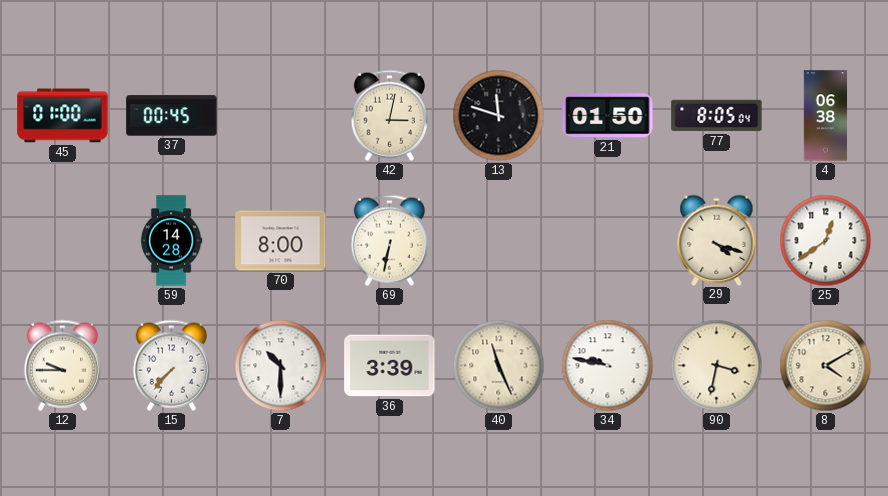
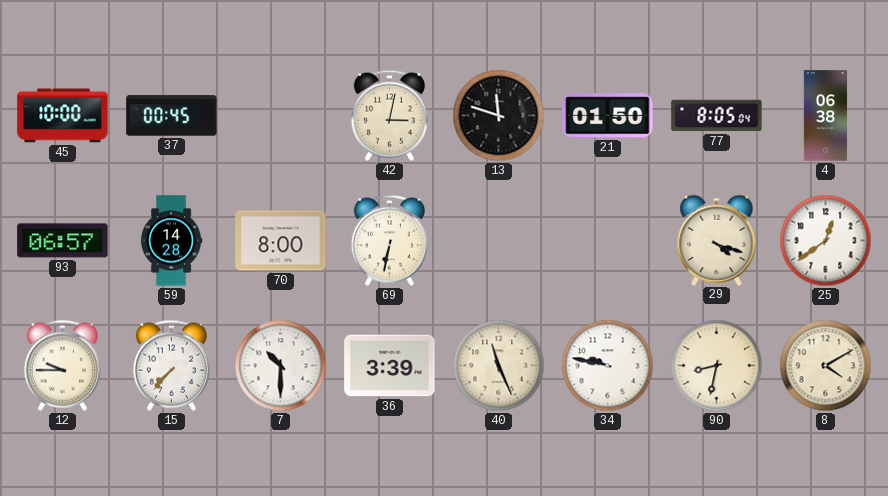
45: 01:00 -> 10:00
93: none -> 06:57
90: 3:32 -> 8:32
